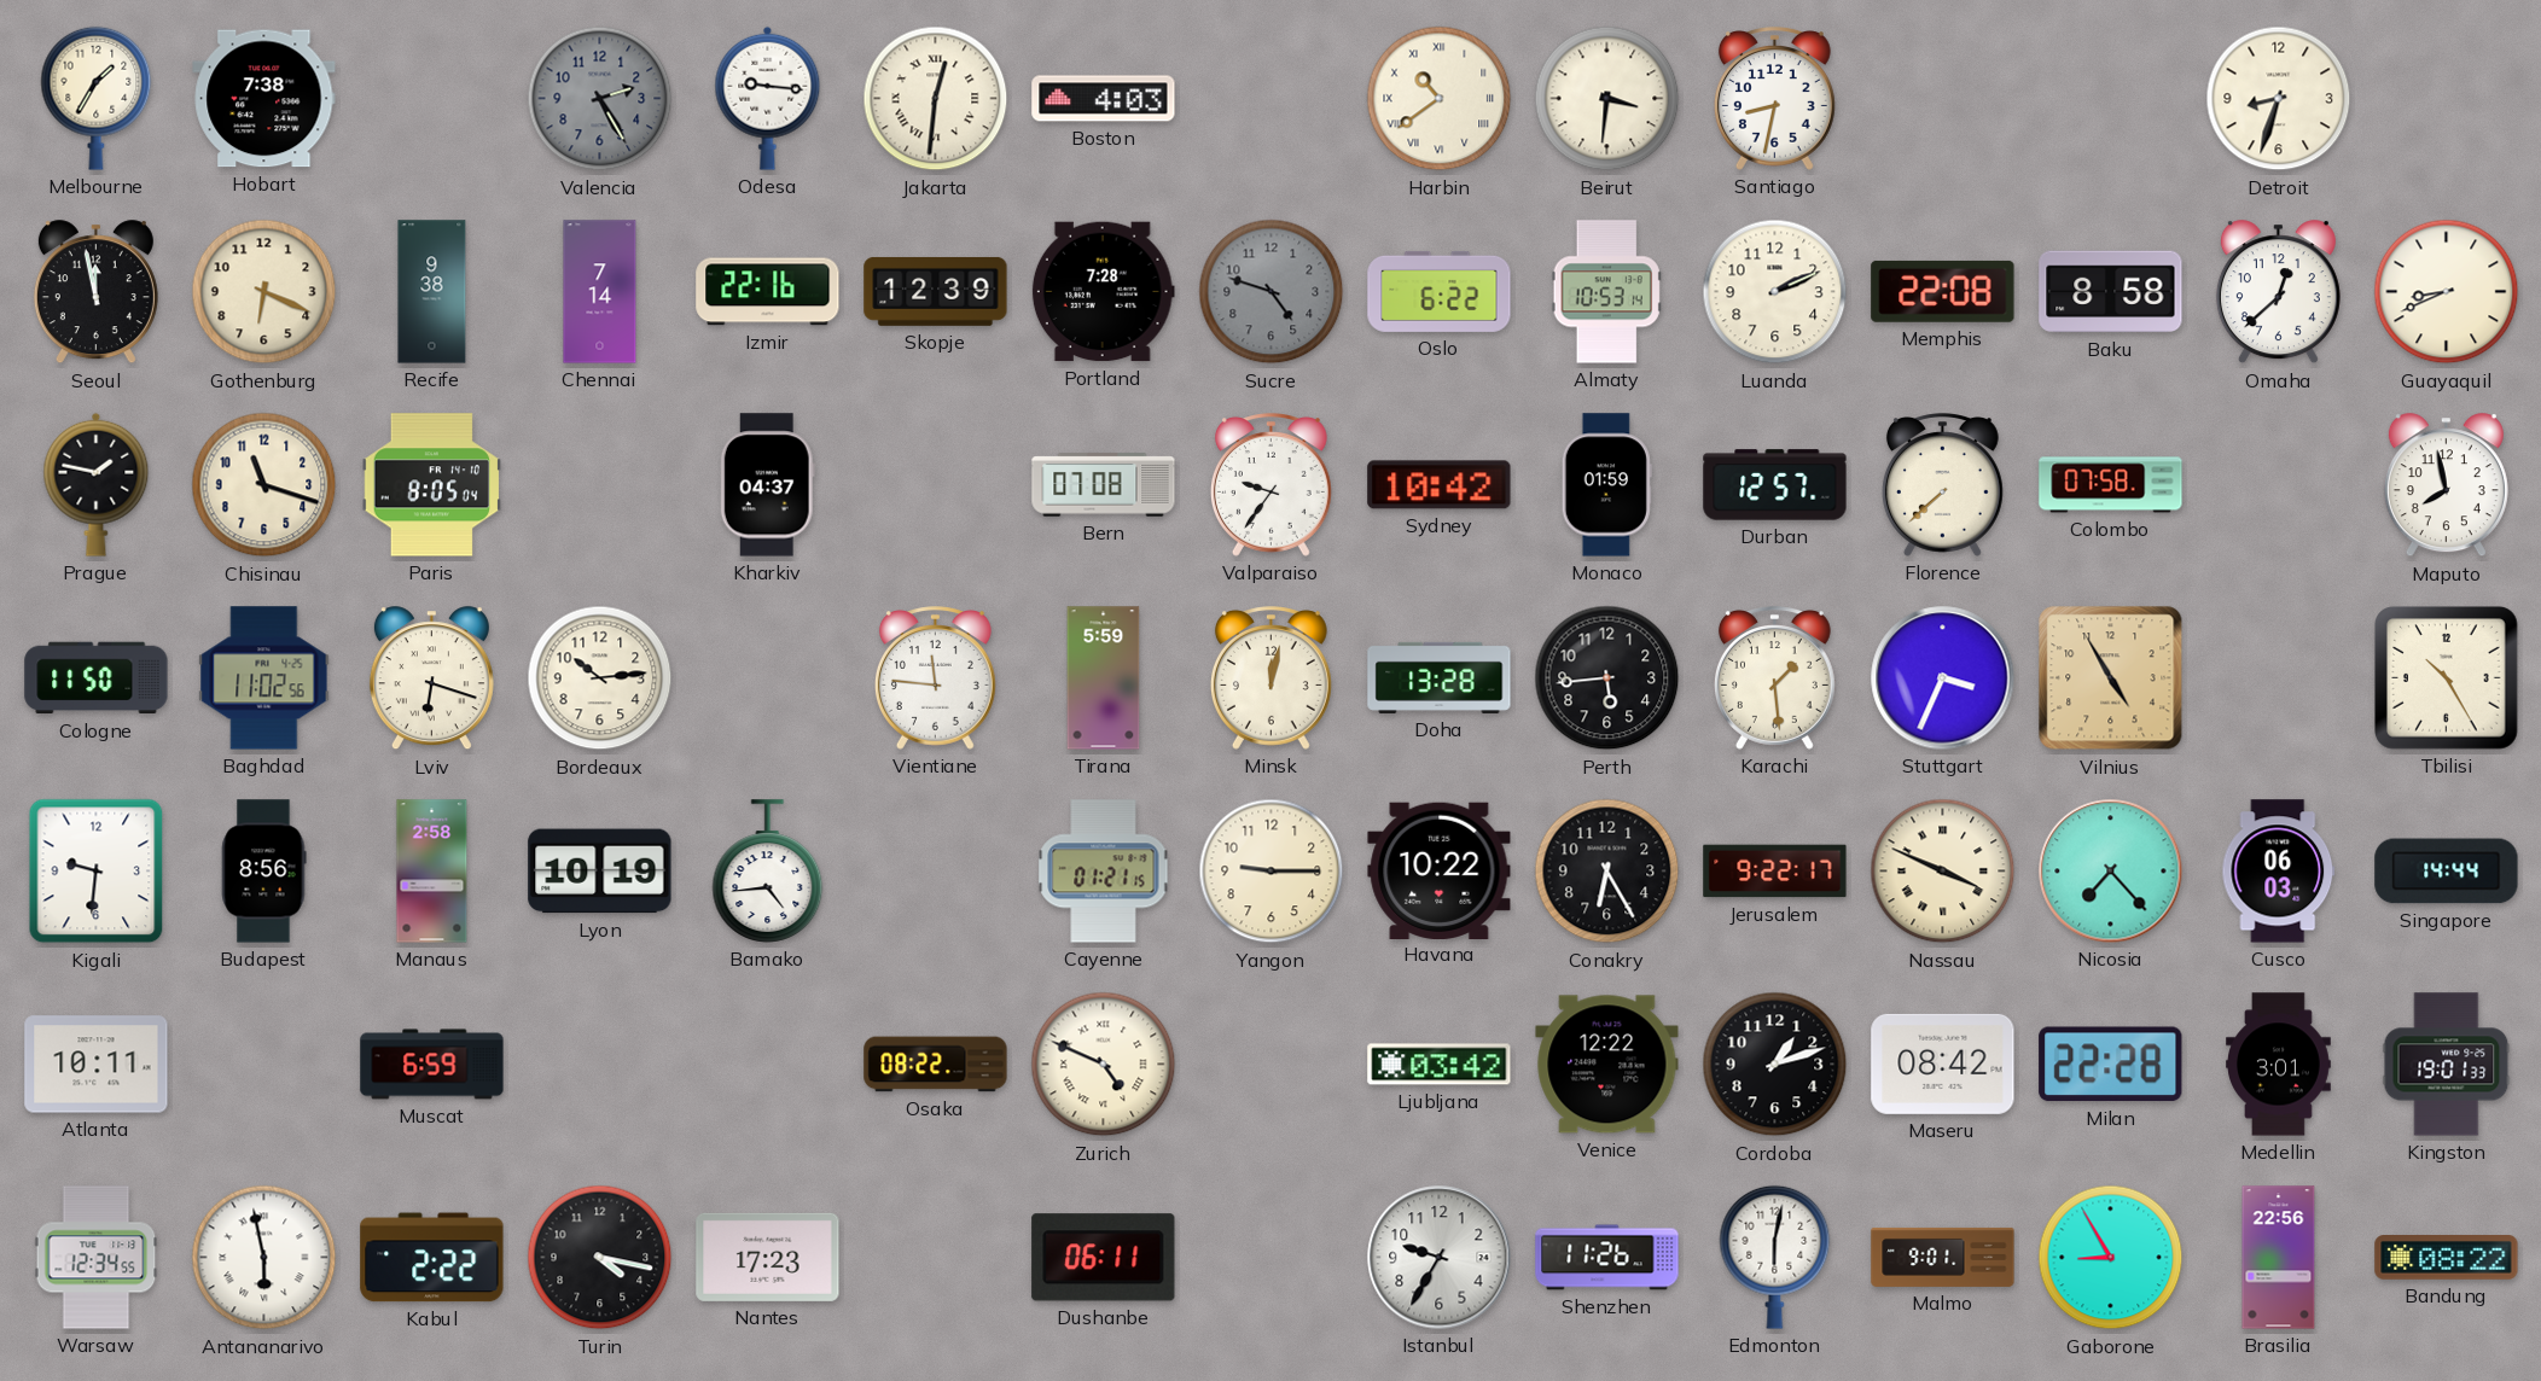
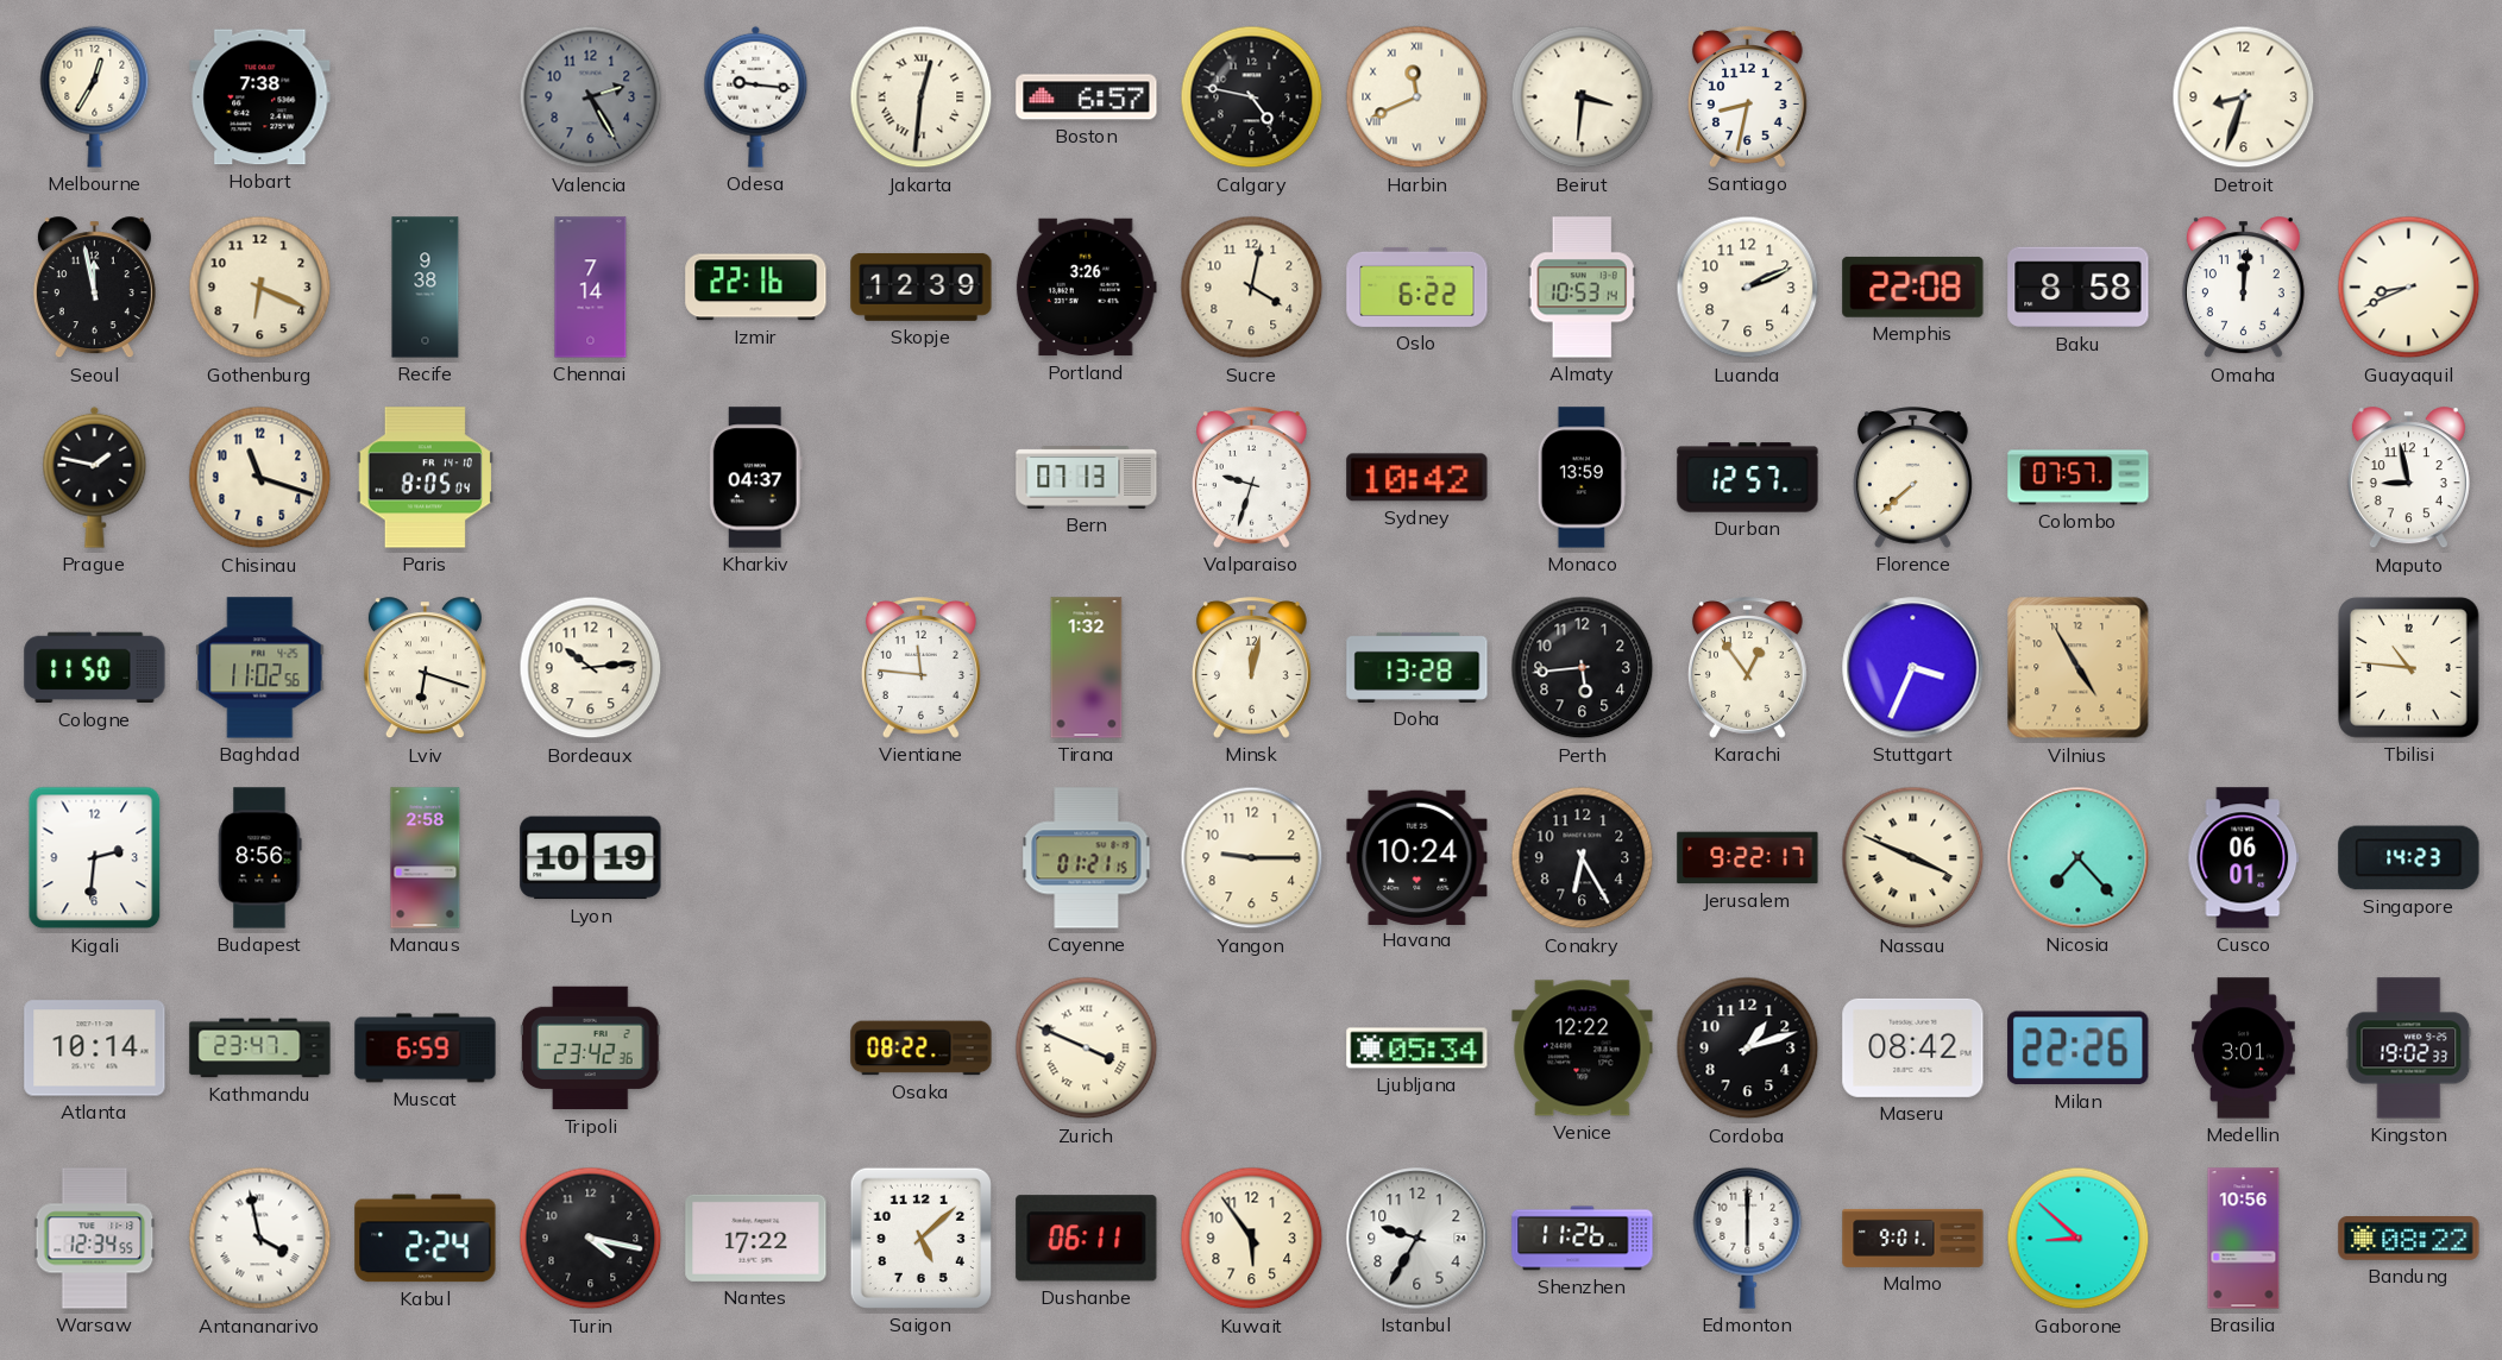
Melbourne: 1:35 -> 12:35
Boston: 4:03 -> 6:57
Calgary: none -> 4:47
Harbin: 10:39 -> 11:41
Portland: 7:28 -> 3:26
Sucre: 4:48 -> 4:02
Sucre dial: grey -> cream
Omaha: 12:38 -> 12:01
Bern: 07:08 -> 07:13
Valparaiso: 9:36 -> 9:33
Monaco: 01:59 -> 13:59
Colombo: 07:58 -> 07:57
Maputo: 7:58 -> 8:58
Tirana: 5:59 -> 1:32
Karachi: 1:29 -> 12:54
Tbilisi: 10:25 -> 10:46
Kigali: 9:31 -> 2:31
Bamako: 4:44 -> none
Havana: 10:22 -> 10:24
Cusco: 06:03 -> 06:01
Singapore: 14:44 -> 14:23
Atlanta: 10:11 -> 10:14
Kathmandu: none -> 23:47
Tripoli: none -> 23:42
Zurich: 4:49 -> 3:49
Ljubljana: 03:42 -> 05:34
Milan: 22:28 -> 22:26
Kingston: 19:01 -> 19:02
Antananarivo: 5:58 -> 3:58
Kabul: 2:22 -> 2:24
Nantes: 17:23 -> 17:22
Saigon: none -> 5:08
Kuwait: none -> 5:54
Edmonton: 6:02 -> 6:00
Gaborone: 8:55 -> 8:52
Brasilia: 22:56 -> 10:56
